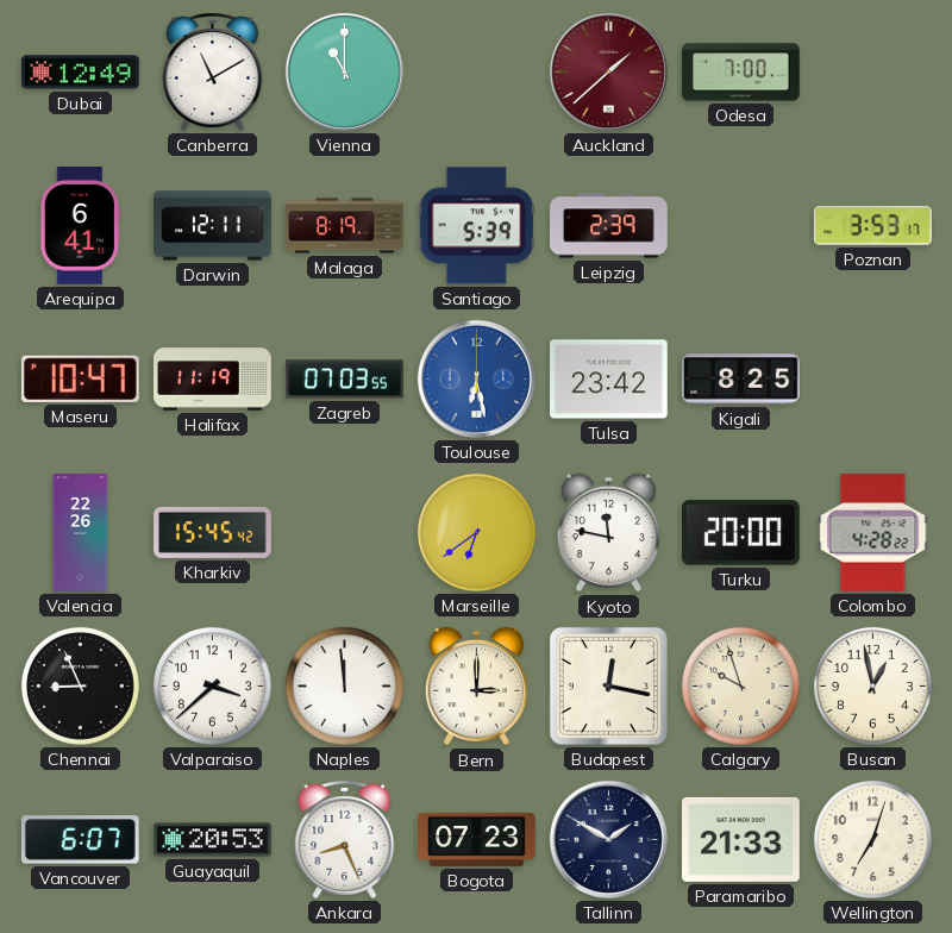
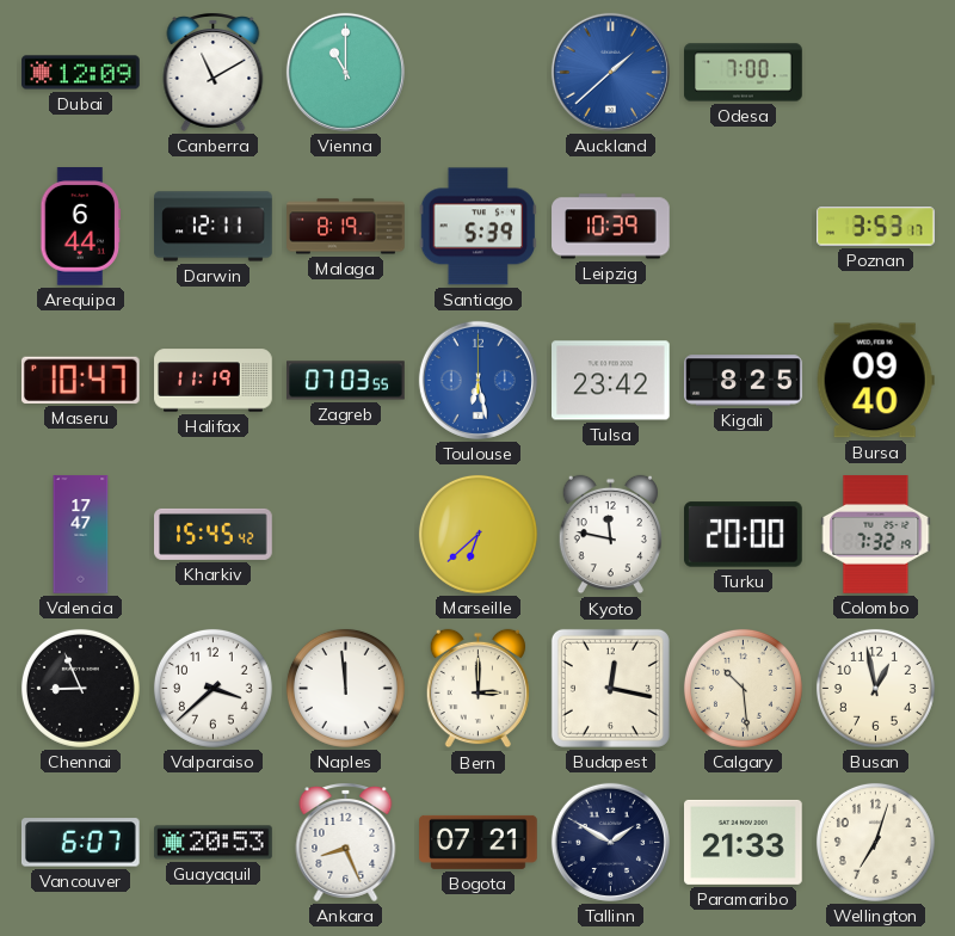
Dubai: 12:49 -> 12:09
Auckland dial: burgundy -> blue
Arequipa: 6:41 -> 6:44
Leipzig: 2:39 -> 10:39
Bursa: none -> 09:40
Valencia: 22:26 -> 17:47
Marseille: 6:39 -> 6:38
Colombo: 4:28 -> 7:32
Calgary: 9:57 -> 10:29
Bogota: 07:23 -> 07:21
